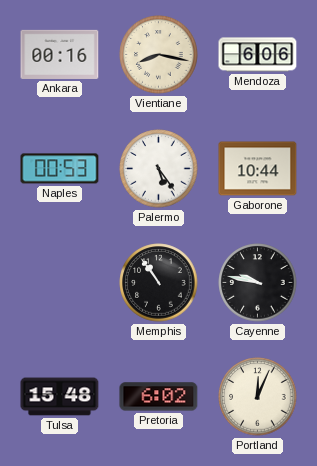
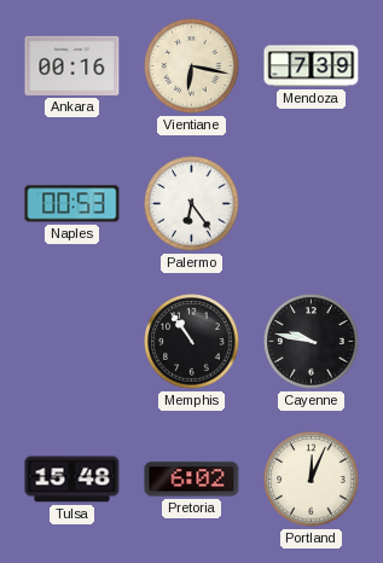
Vientiane: 8:17 -> 6:17
Mendoza: 6:06 -> 7:39
Palermo: 5:24 -> 6:24
Gaborone: 10:44 -> none
